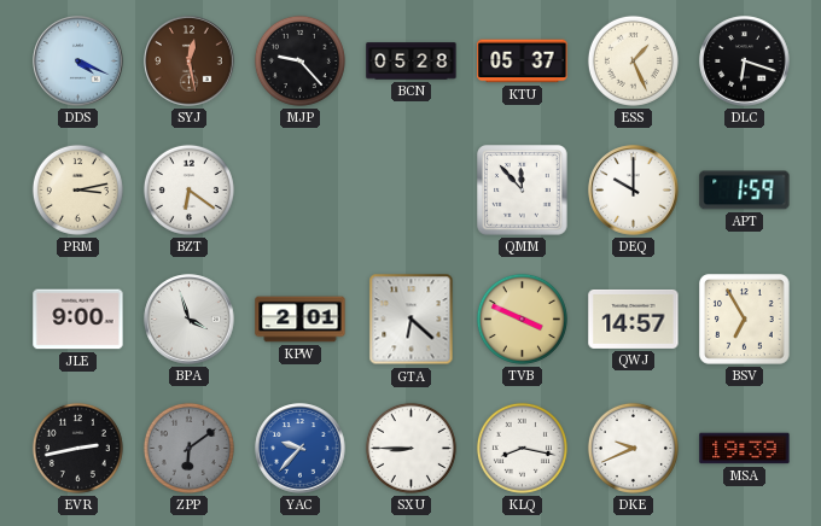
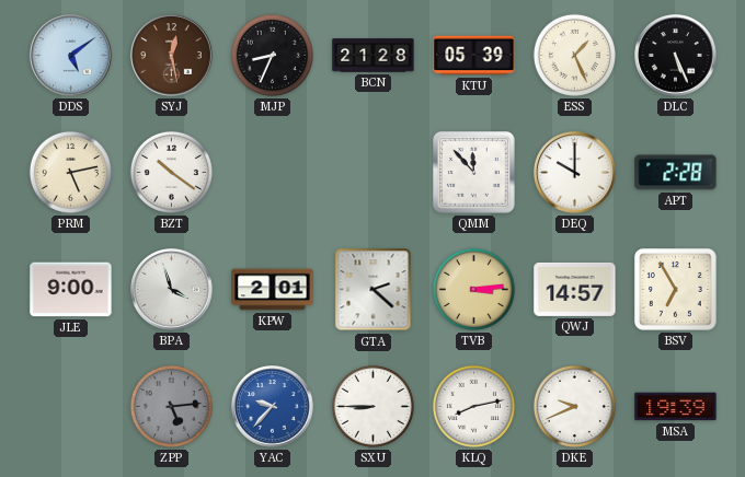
DDS: 4:19 -> 5:09
MJP: 9:23 -> 8:34
BCN: 05:28 -> 21:28
KTU: 05:37 -> 05:39
DLC: 6:18 -> 5:26
PRM: 3:13 -> 5:13
BZT: 6:21 -> 10:21
APT: 1:59 -> 2:28
GTA: 6:22 -> 2:22
TVB: 3:49 -> 3:14
EVR: 2:43 -> none
ZPP: 6:09 -> 5:14
KLQ: 8:17 -> 8:13
